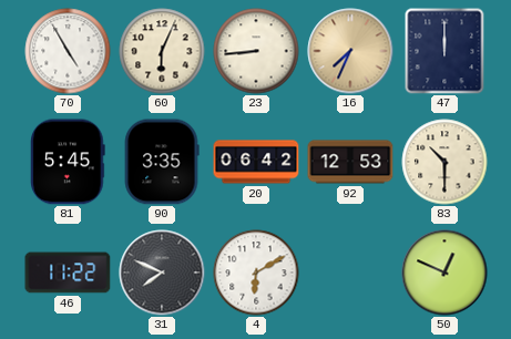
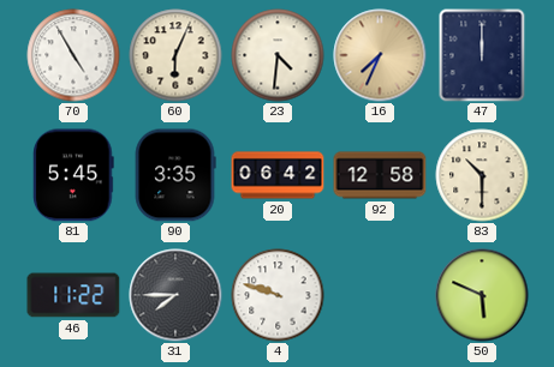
23: 8:44 -> 4:31
92: 12:53 -> 12:58
31: 7:49 -> 7:45
4: 6:10 -> 9:48
50: 12:49 -> 5:49
